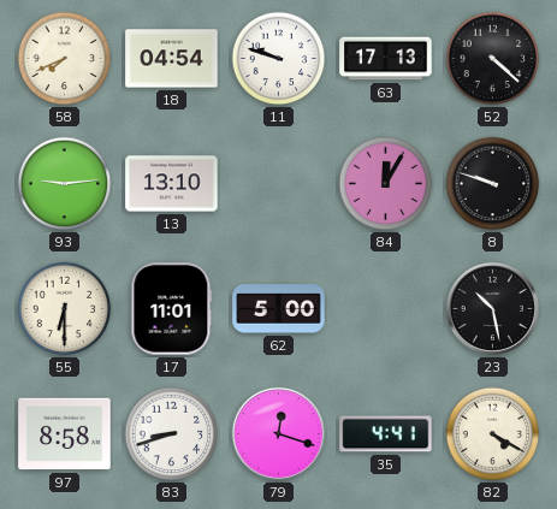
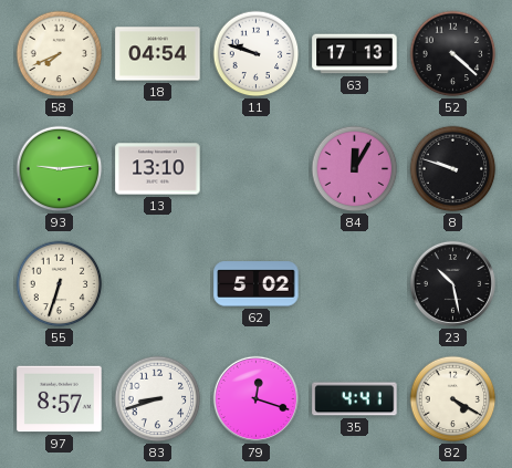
55: 6:30 -> 6:33
17: 11:01 -> none
62: 5:00 -> 5:02
97: 8:58 -> 8:57
